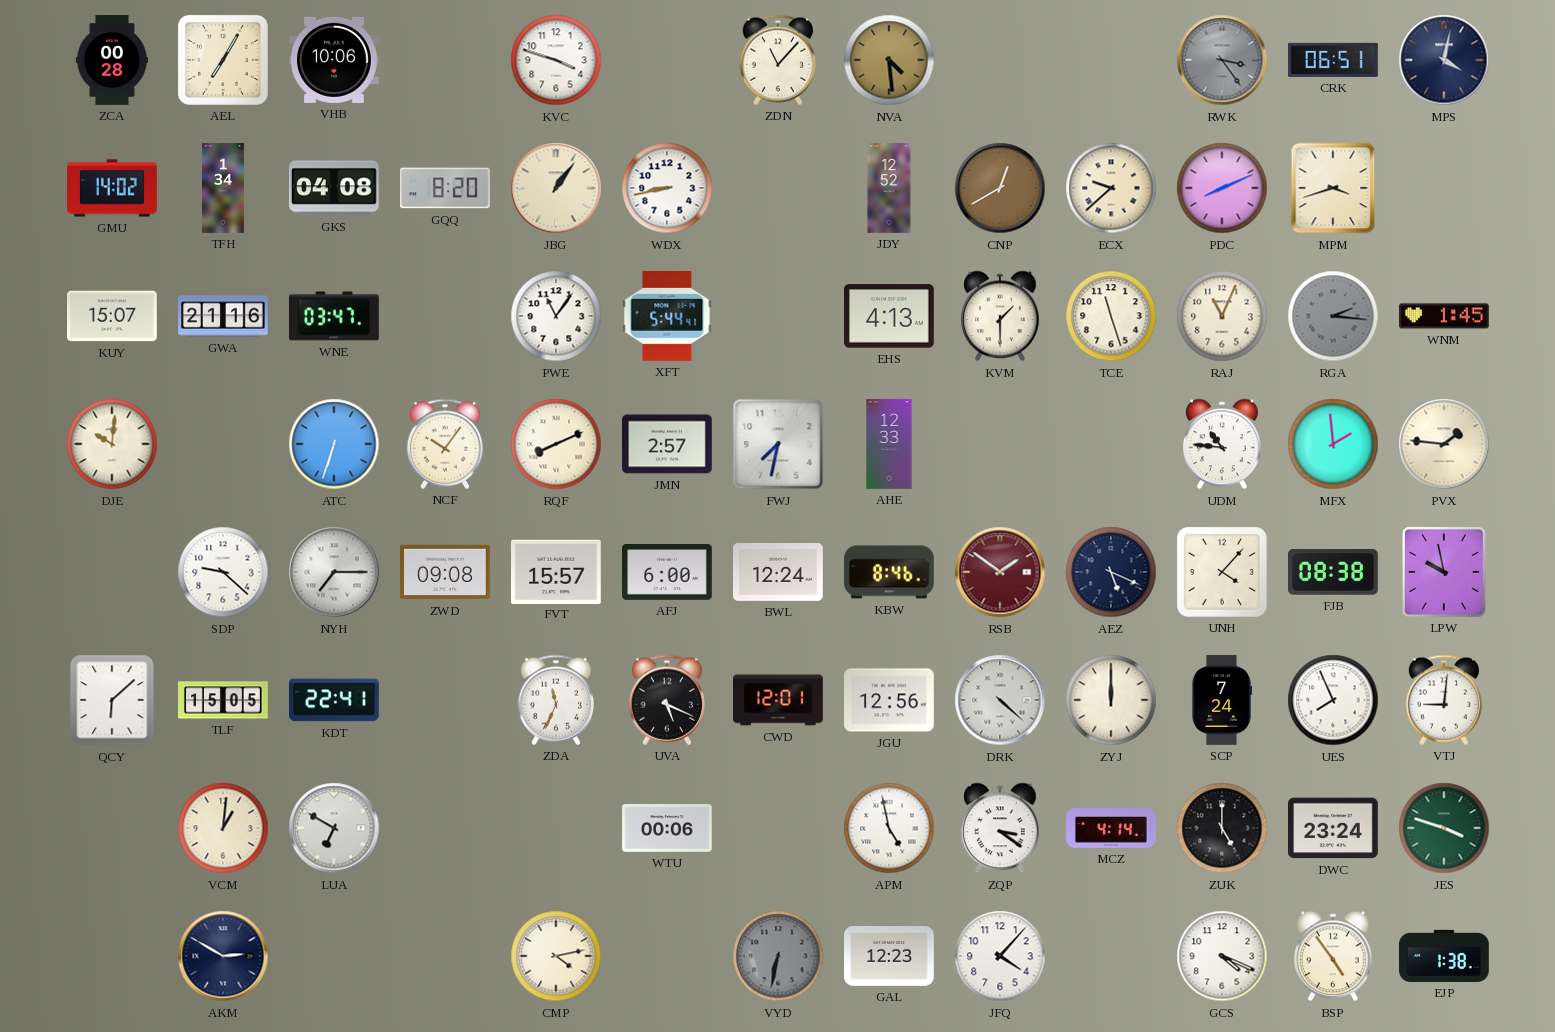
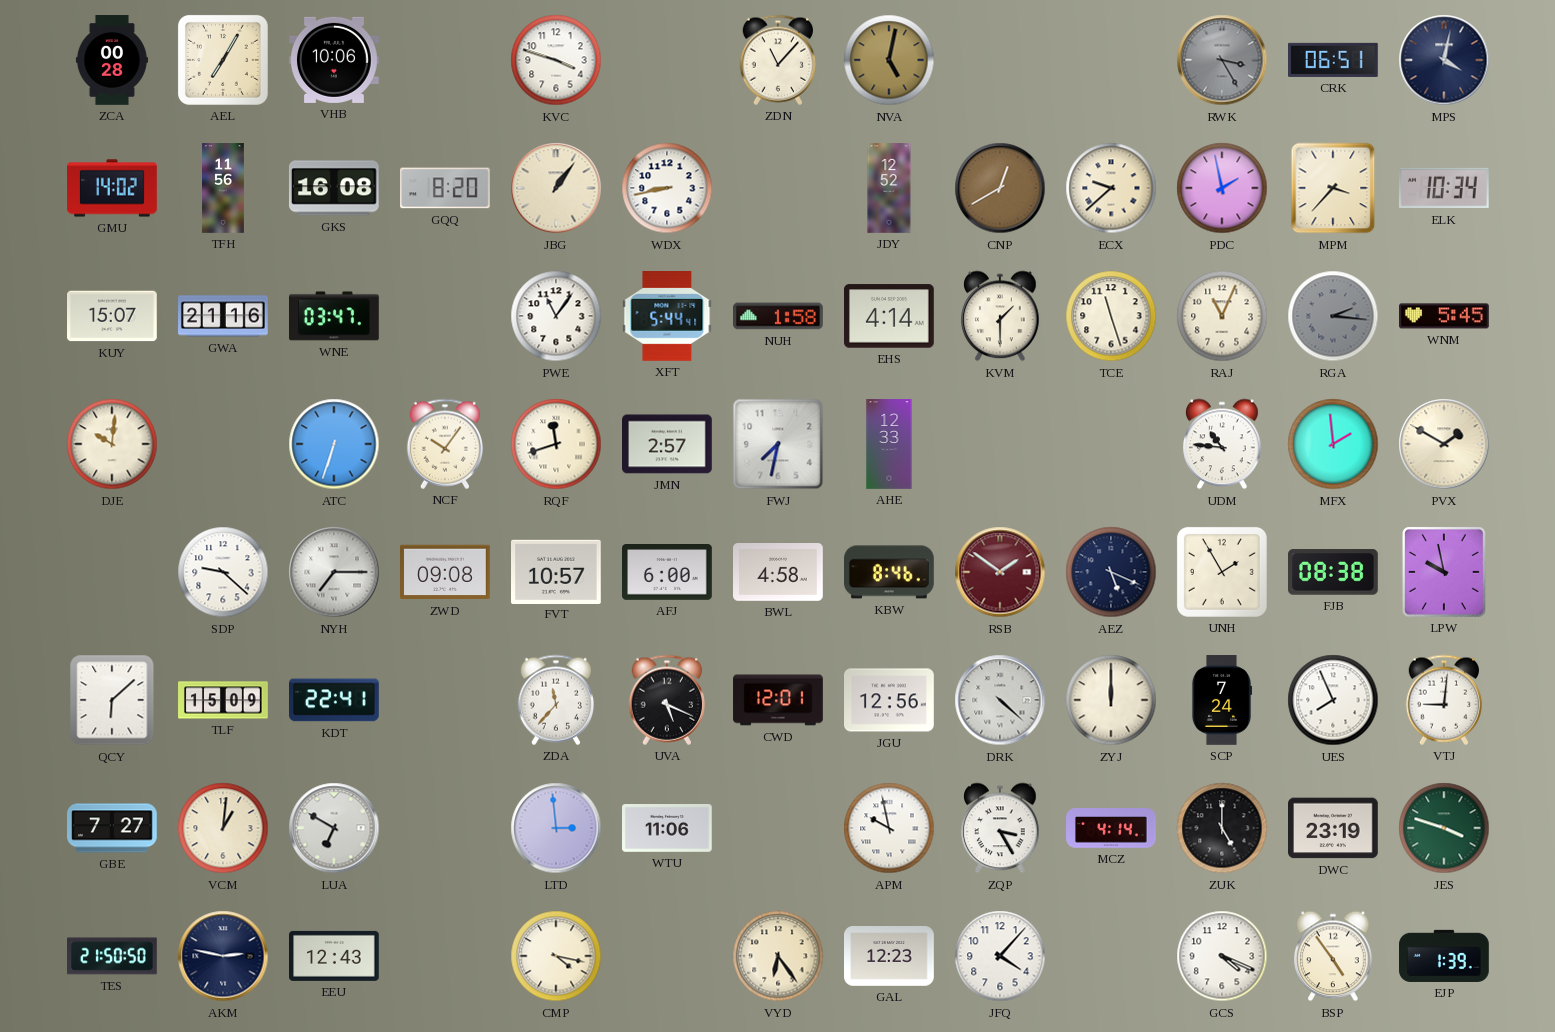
NVA: 4:29 -> 5:02
RWK: 3:24 -> 3:25
TFH: 1:34 -> 11:56
GKS: 04:08 -> 16:08
PDC: 8:11 -> 1:58
MPM: 3:42 -> 3:37
ELK: none -> 10:34
NUH: none -> 1:58
EHS: 4:13 -> 4:14
WNM: 1:45 -> 5:45
RQF: 8:11 -> 11:42
PVX: 1:46 -> 1:50
FVT: 15:57 -> 10:57
BWL: 12:24 -> 4:58
UNH: 4:07 -> 1:55
TLF: 15:05 -> 15:09
ZDA: 11:34 -> 11:37
GBE: none -> 7:27
LTD: none -> 2:59
WTU: 00:06 -> 11:06
APM: 4:58 -> 9:58
ZQP: 3:21 -> 3:25
DWC: 23:24 -> 23:19
TES: none -> 21:50
AKM: 2:50 -> 2:47
EEU: none -> 12:43
CMP: 4:13 -> 4:17
VYD: 6:32 -> 6:24
VYD dial: grey -> cream
EJP: 1:38 -> 1:39
